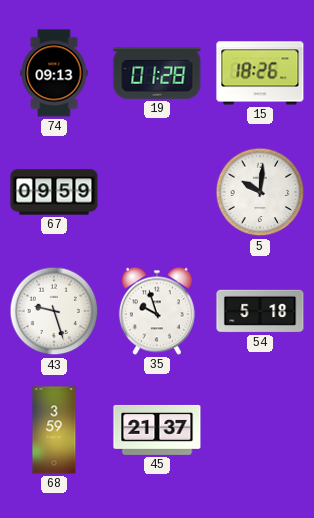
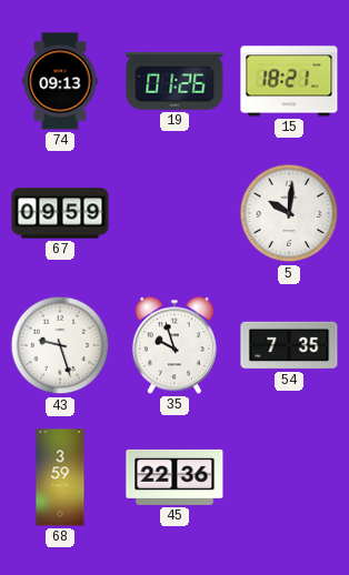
19: 01:28 -> 01:26
15: 18:26 -> 18:21
54: 5:18 -> 7:35
45: 21:37 -> 22:36
